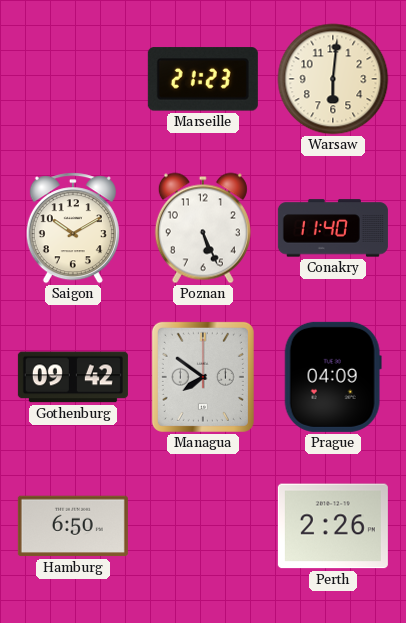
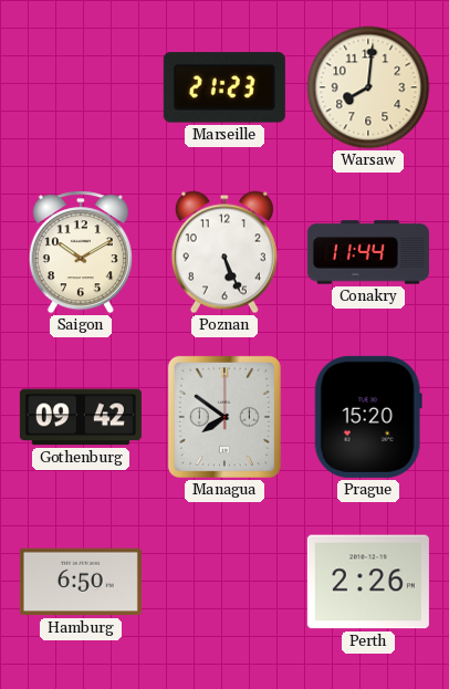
Warsaw: 6:01 -> 8:01
Conakry: 11:40 -> 11:44
Prague: 04:09 -> 15:20
